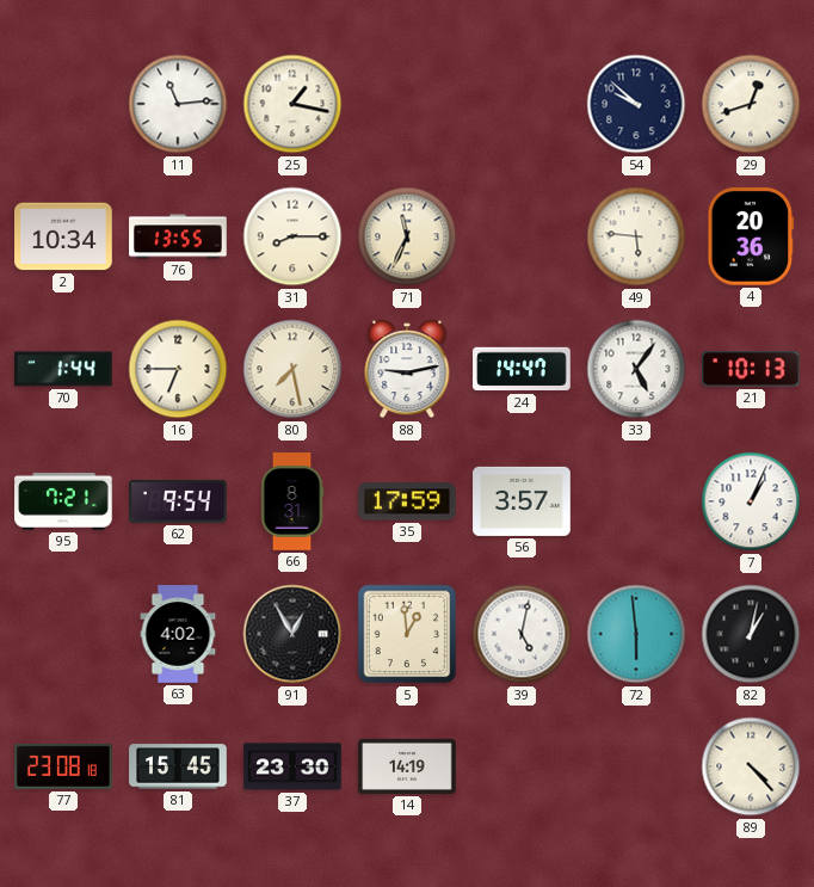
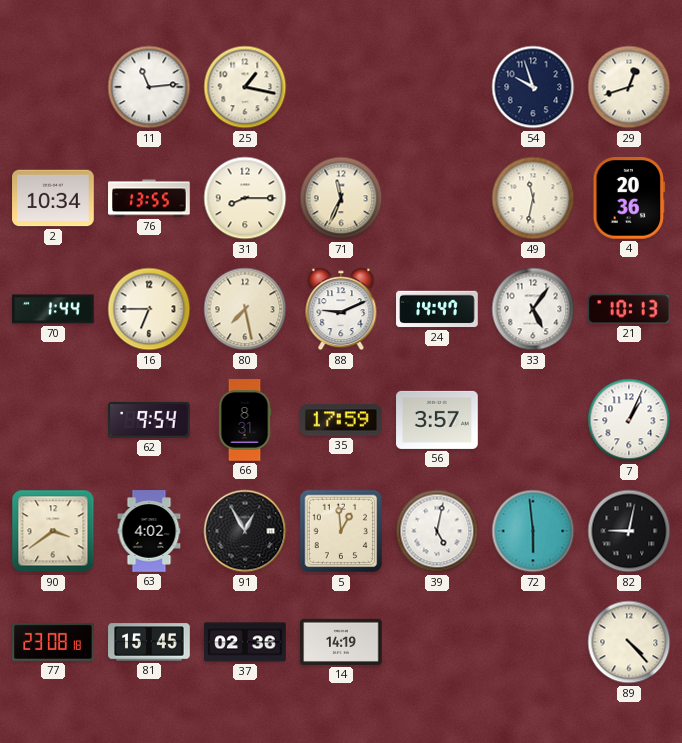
54: 9:52 -> 9:57
49: 5:46 -> 11:32
88: 9:13 -> 9:11
95: 7:21 -> none
90: none -> 3:39
82: 1:02 -> 9:02
37: 23:30 -> 02:36
